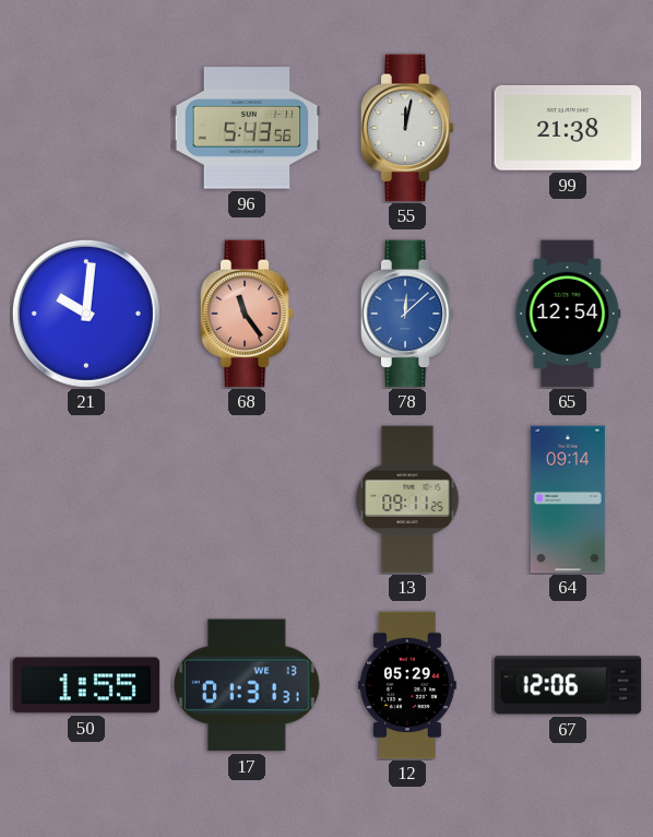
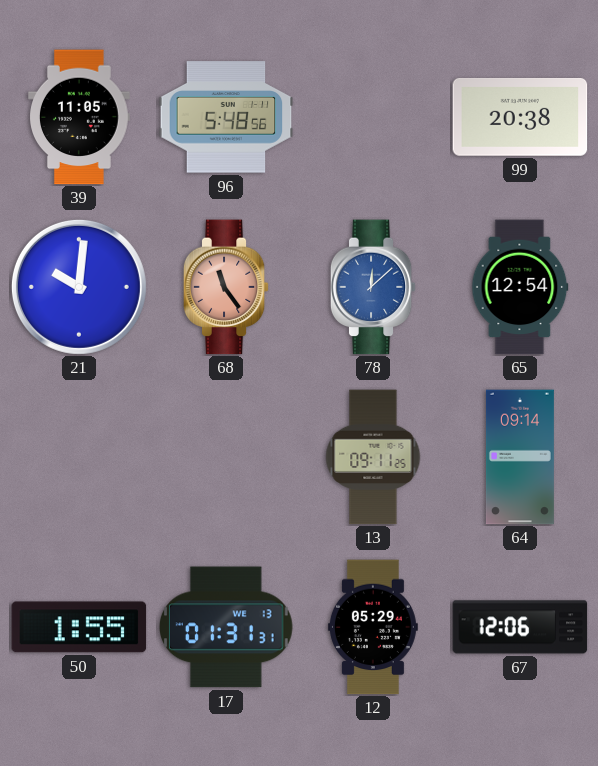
39: none -> 11:05
96: 5:43 -> 5:48
55: 12:02 -> none
99: 21:38 -> 20:38
